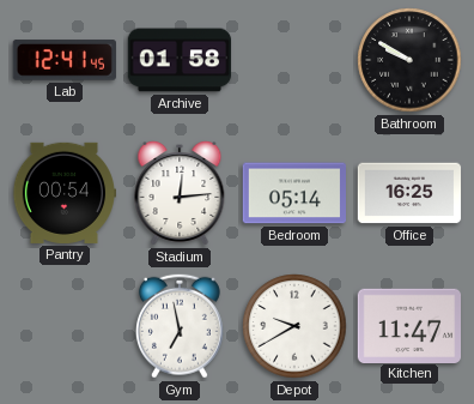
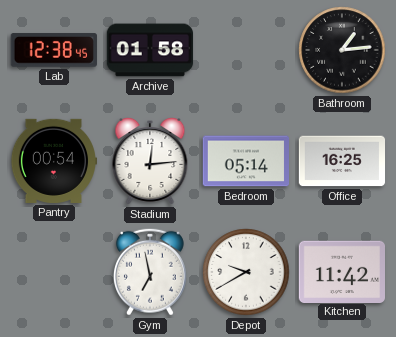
Lab: 12:41 -> 12:38
Bathroom: 9:50 -> 1:14
Kitchen: 11:47 -> 11:42
